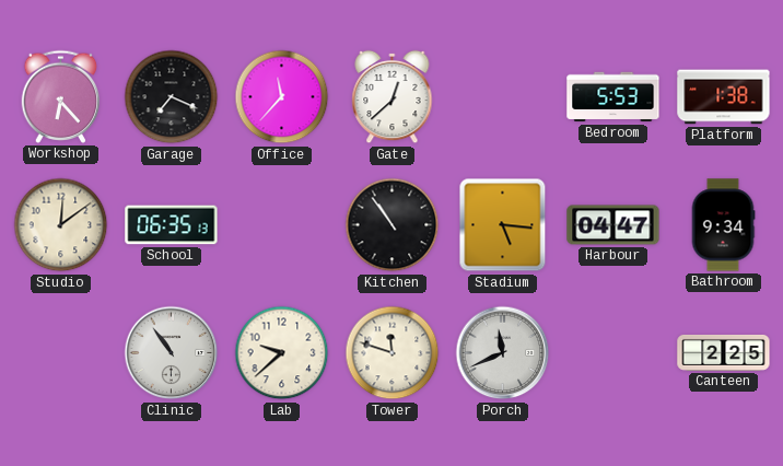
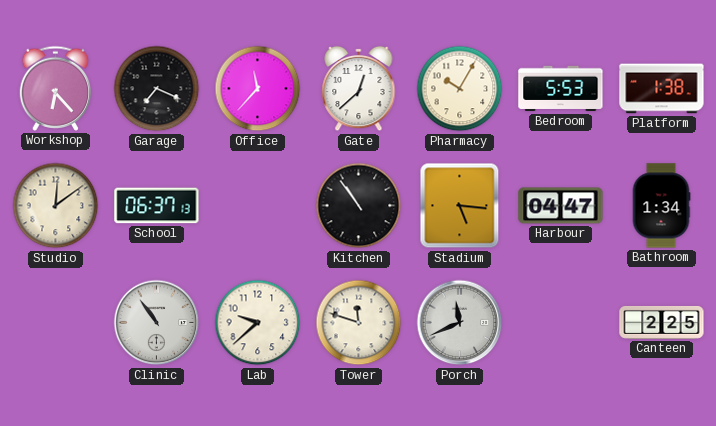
Pharmacy: none -> 10:05
School: 06:35 -> 06:37
Bathroom: 9:34 -> 1:34
